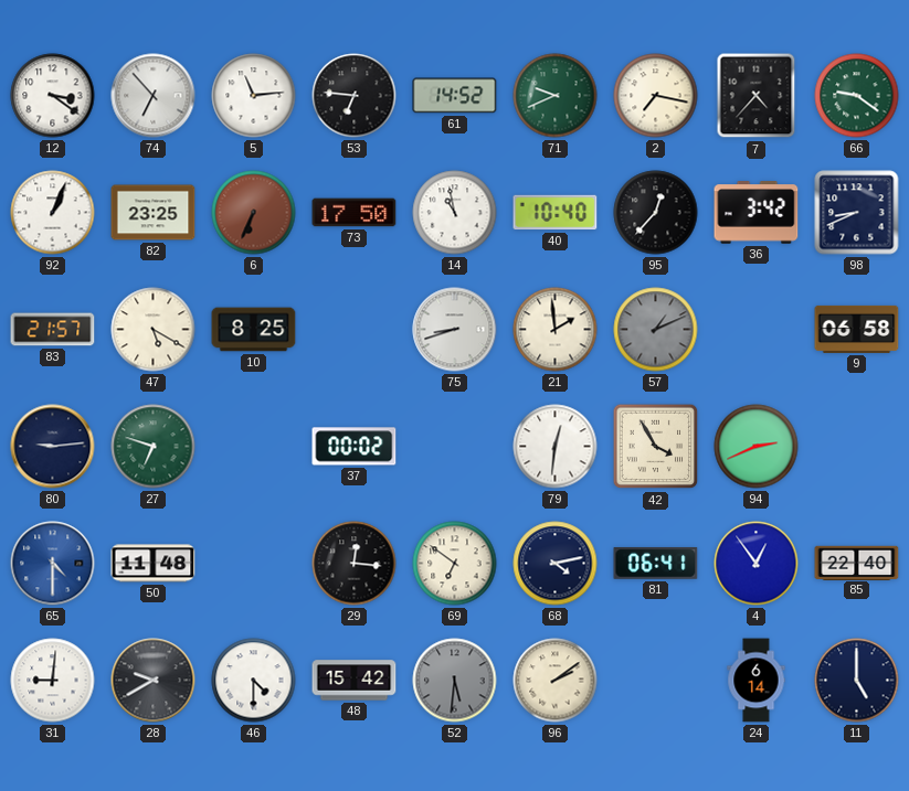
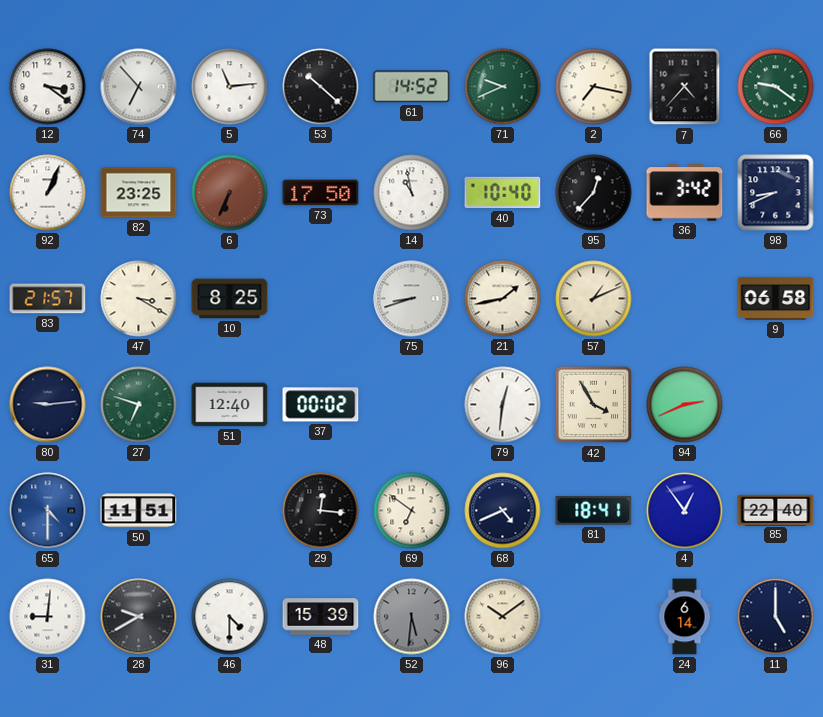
53: 6:46 -> 10:22
47: 5:20 -> 3:20
21: 1:59 -> 1:43
57 dial: grey -> cream
51: none -> 12:40
50: 11:48 -> 11:51
68: 4:13 -> 4:41
81: 06:41 -> 18:41
48: 15:42 -> 15:39
96: 2:09 -> 10:09
